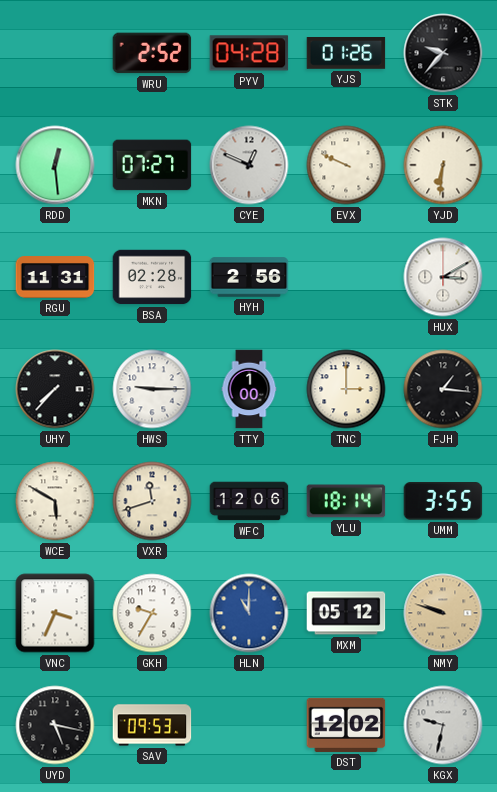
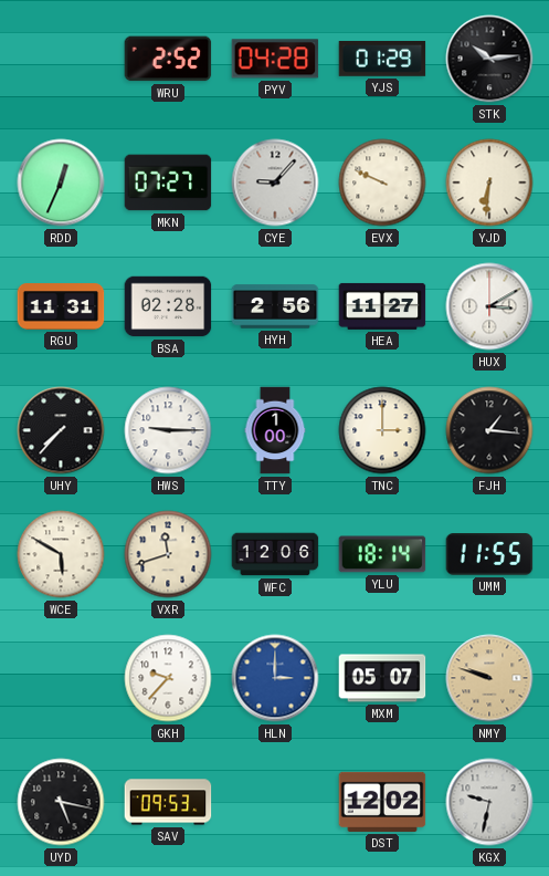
YJS: 01:26 -> 01:29
STK: 9:37 -> 10:14
RDD: 12:29 -> 12:34
CYE: 12:49 -> 9:07
HEA: none -> 11:27
UMM: 3:55 -> 11:55
VNC: 3:34 -> none
GKH: 9:35 -> 9:37
HLN: 11:00 -> 3:00
MXM: 05:12 -> 05:07
